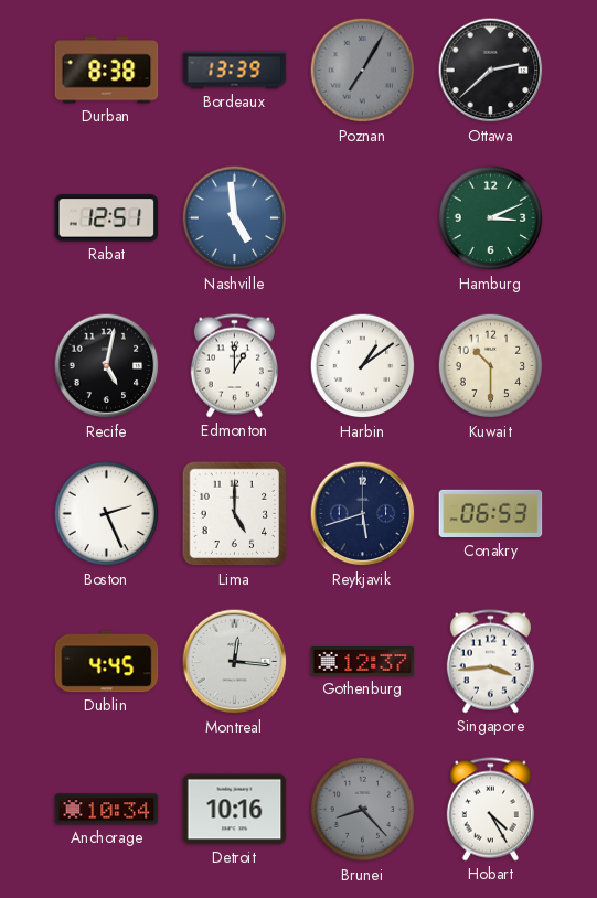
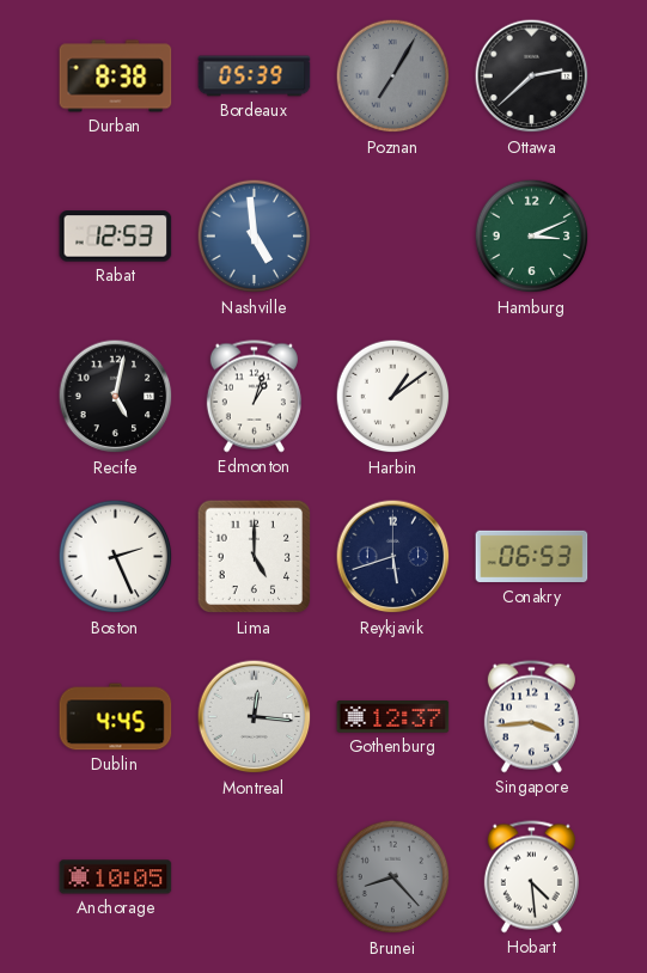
Bordeaux: 13:39 -> 05:39
Rabat: 12:51 -> 12:53
Edmonton: 1:00 -> 1:03
Kuwait: 10:30 -> none
Anchorage: 10:34 -> 10:05
Detroit: 10:16 -> none
Hobart: 4:25 -> 4:29
